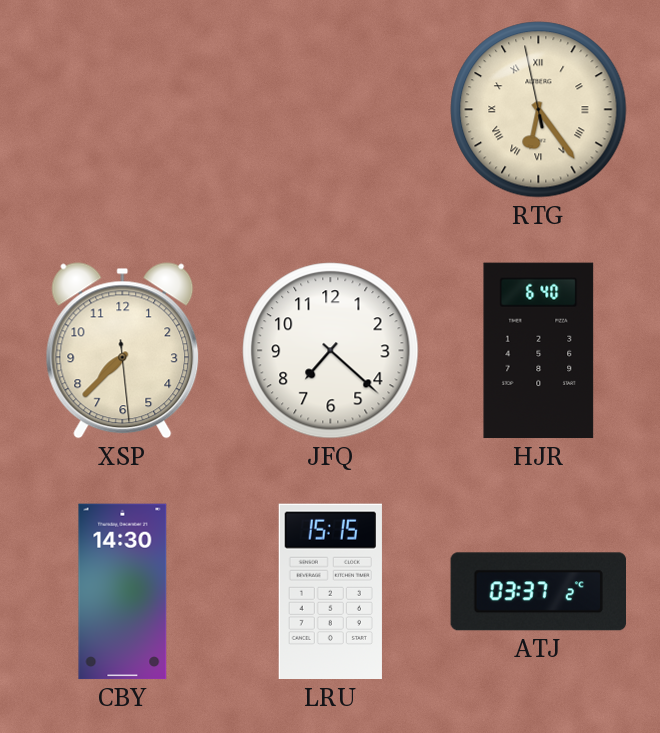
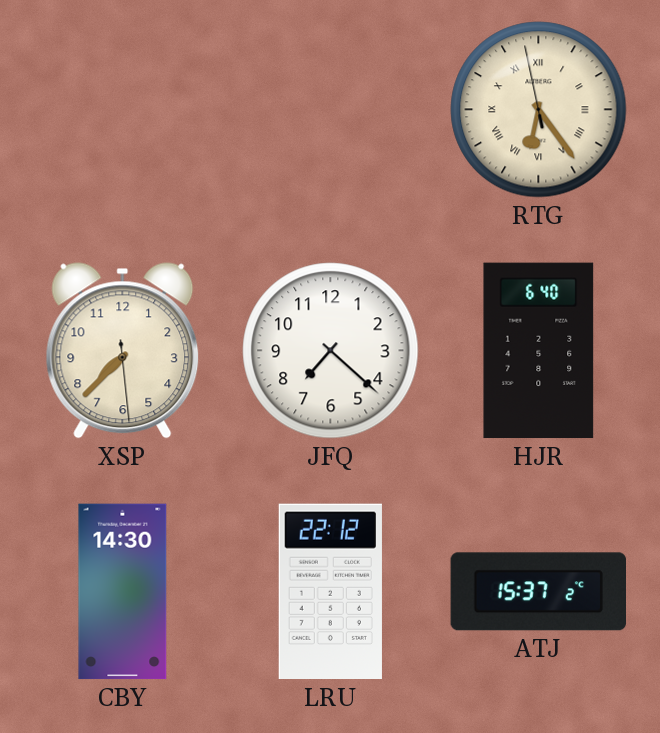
LRU: 15:15 -> 22:12
ATJ: 03:37 -> 15:37
